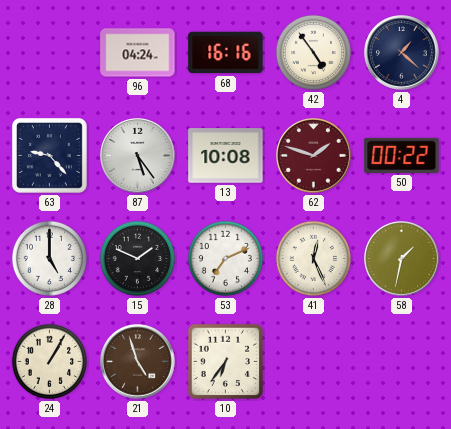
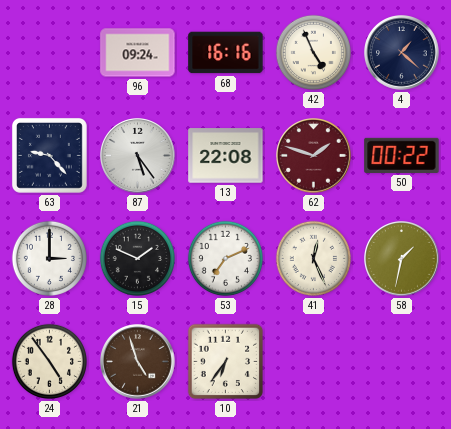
96: 04:24 -> 09:24
42: 4:54 -> 4:56
13: 10:08 -> 22:08
28: 5:00 -> 3:00
24: 1:05 -> 4:54
